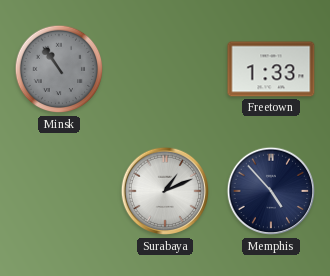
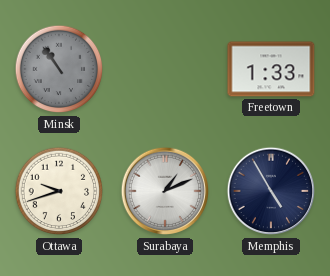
Ottawa: none -> 9:42
Memphis: 4:53 -> 4:55
